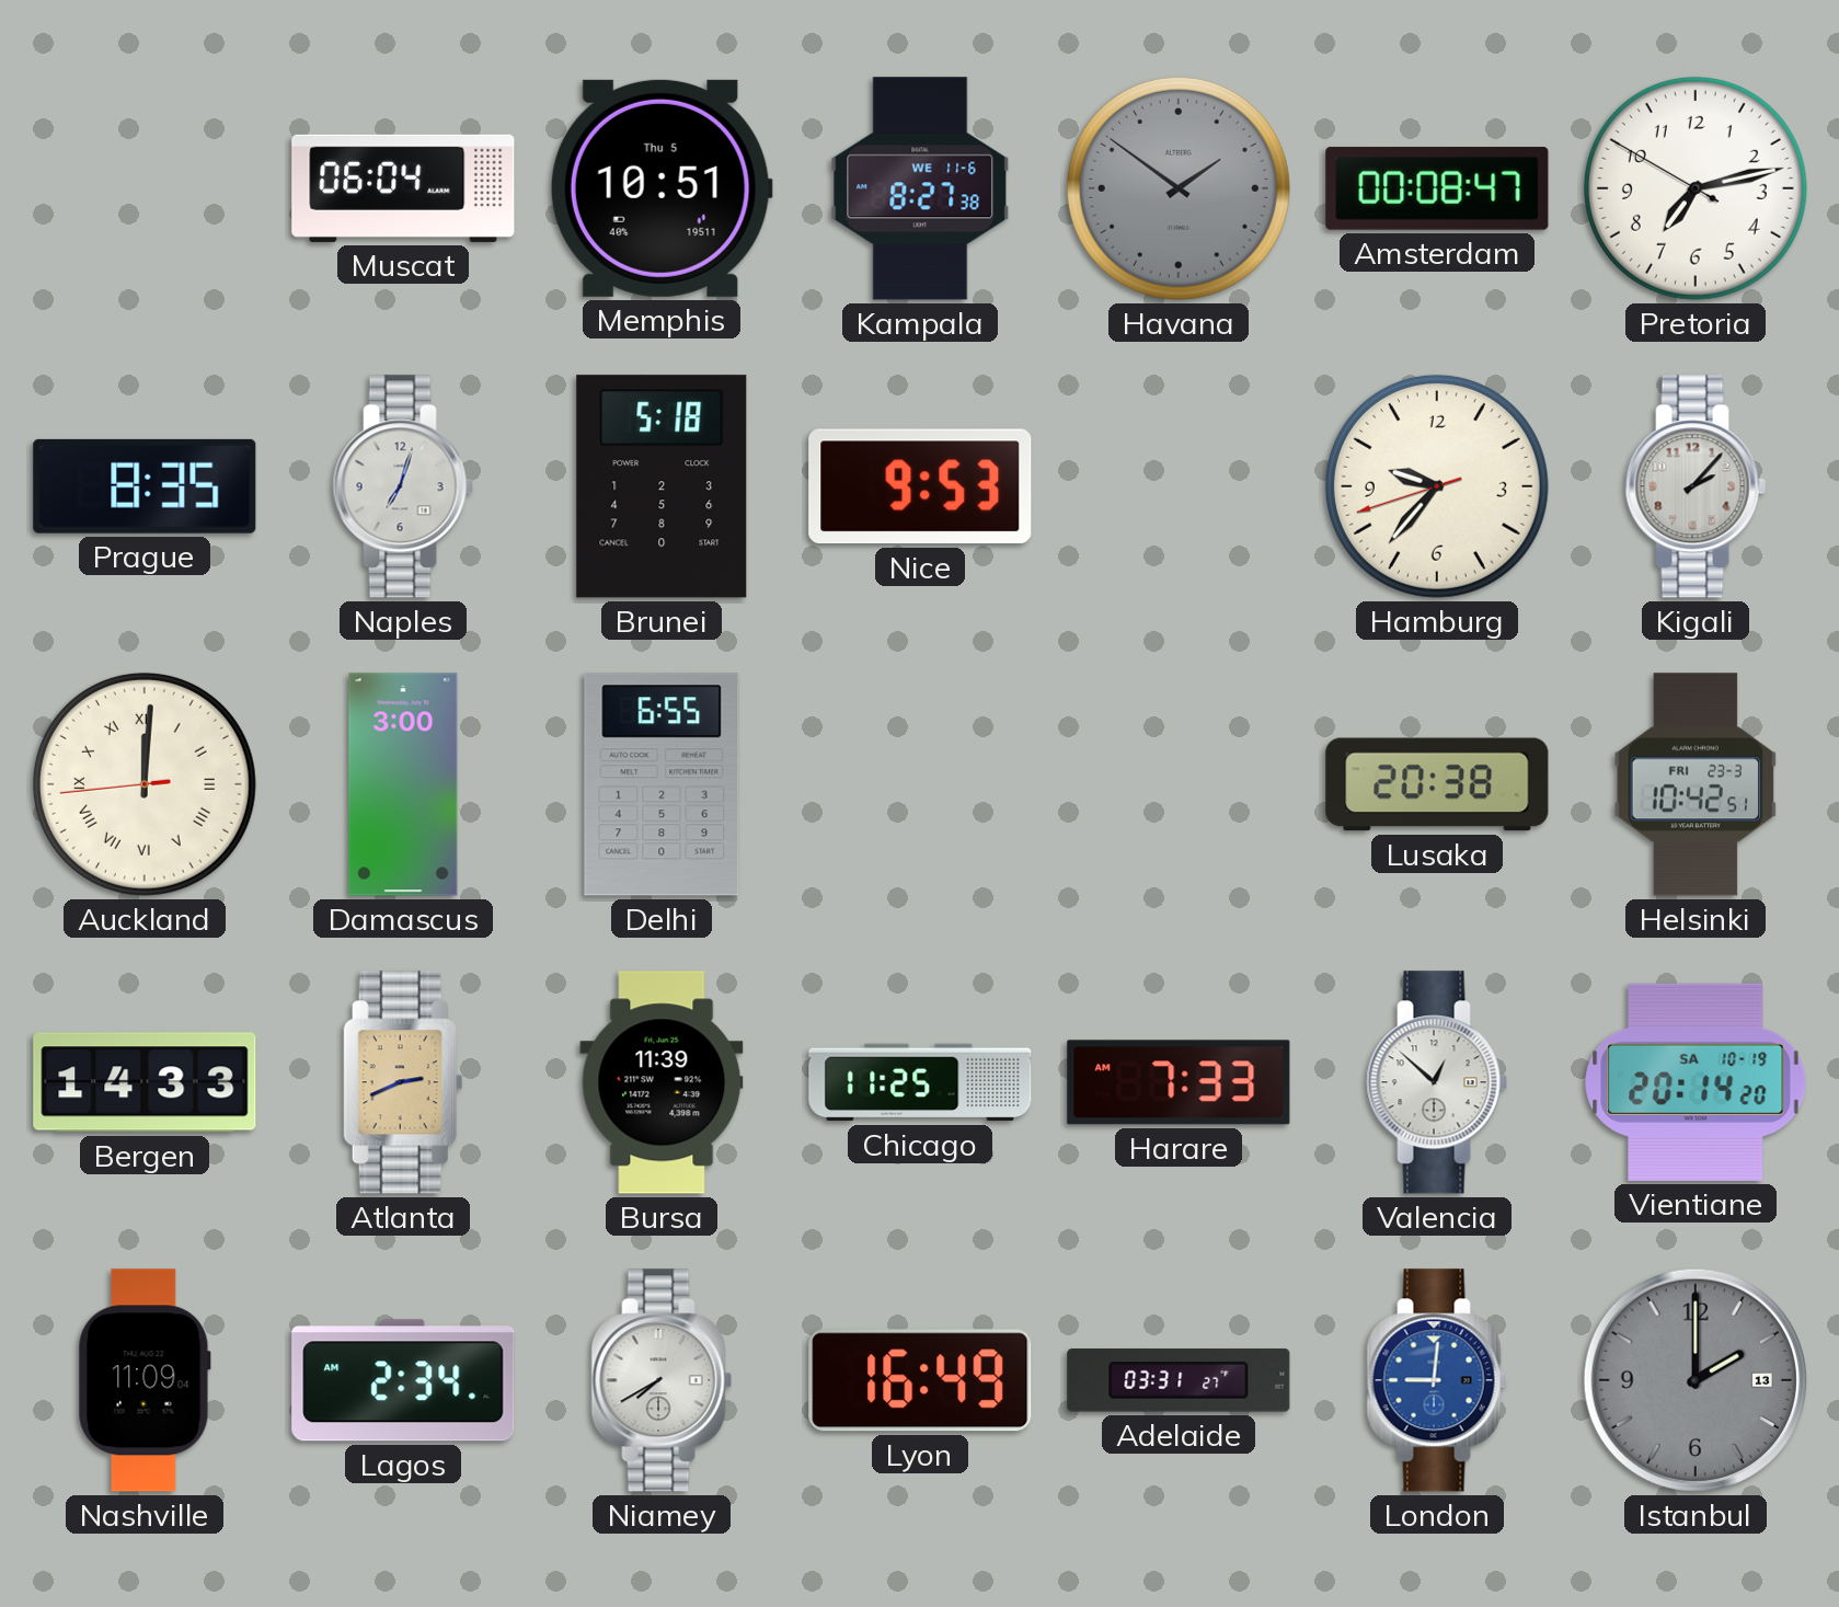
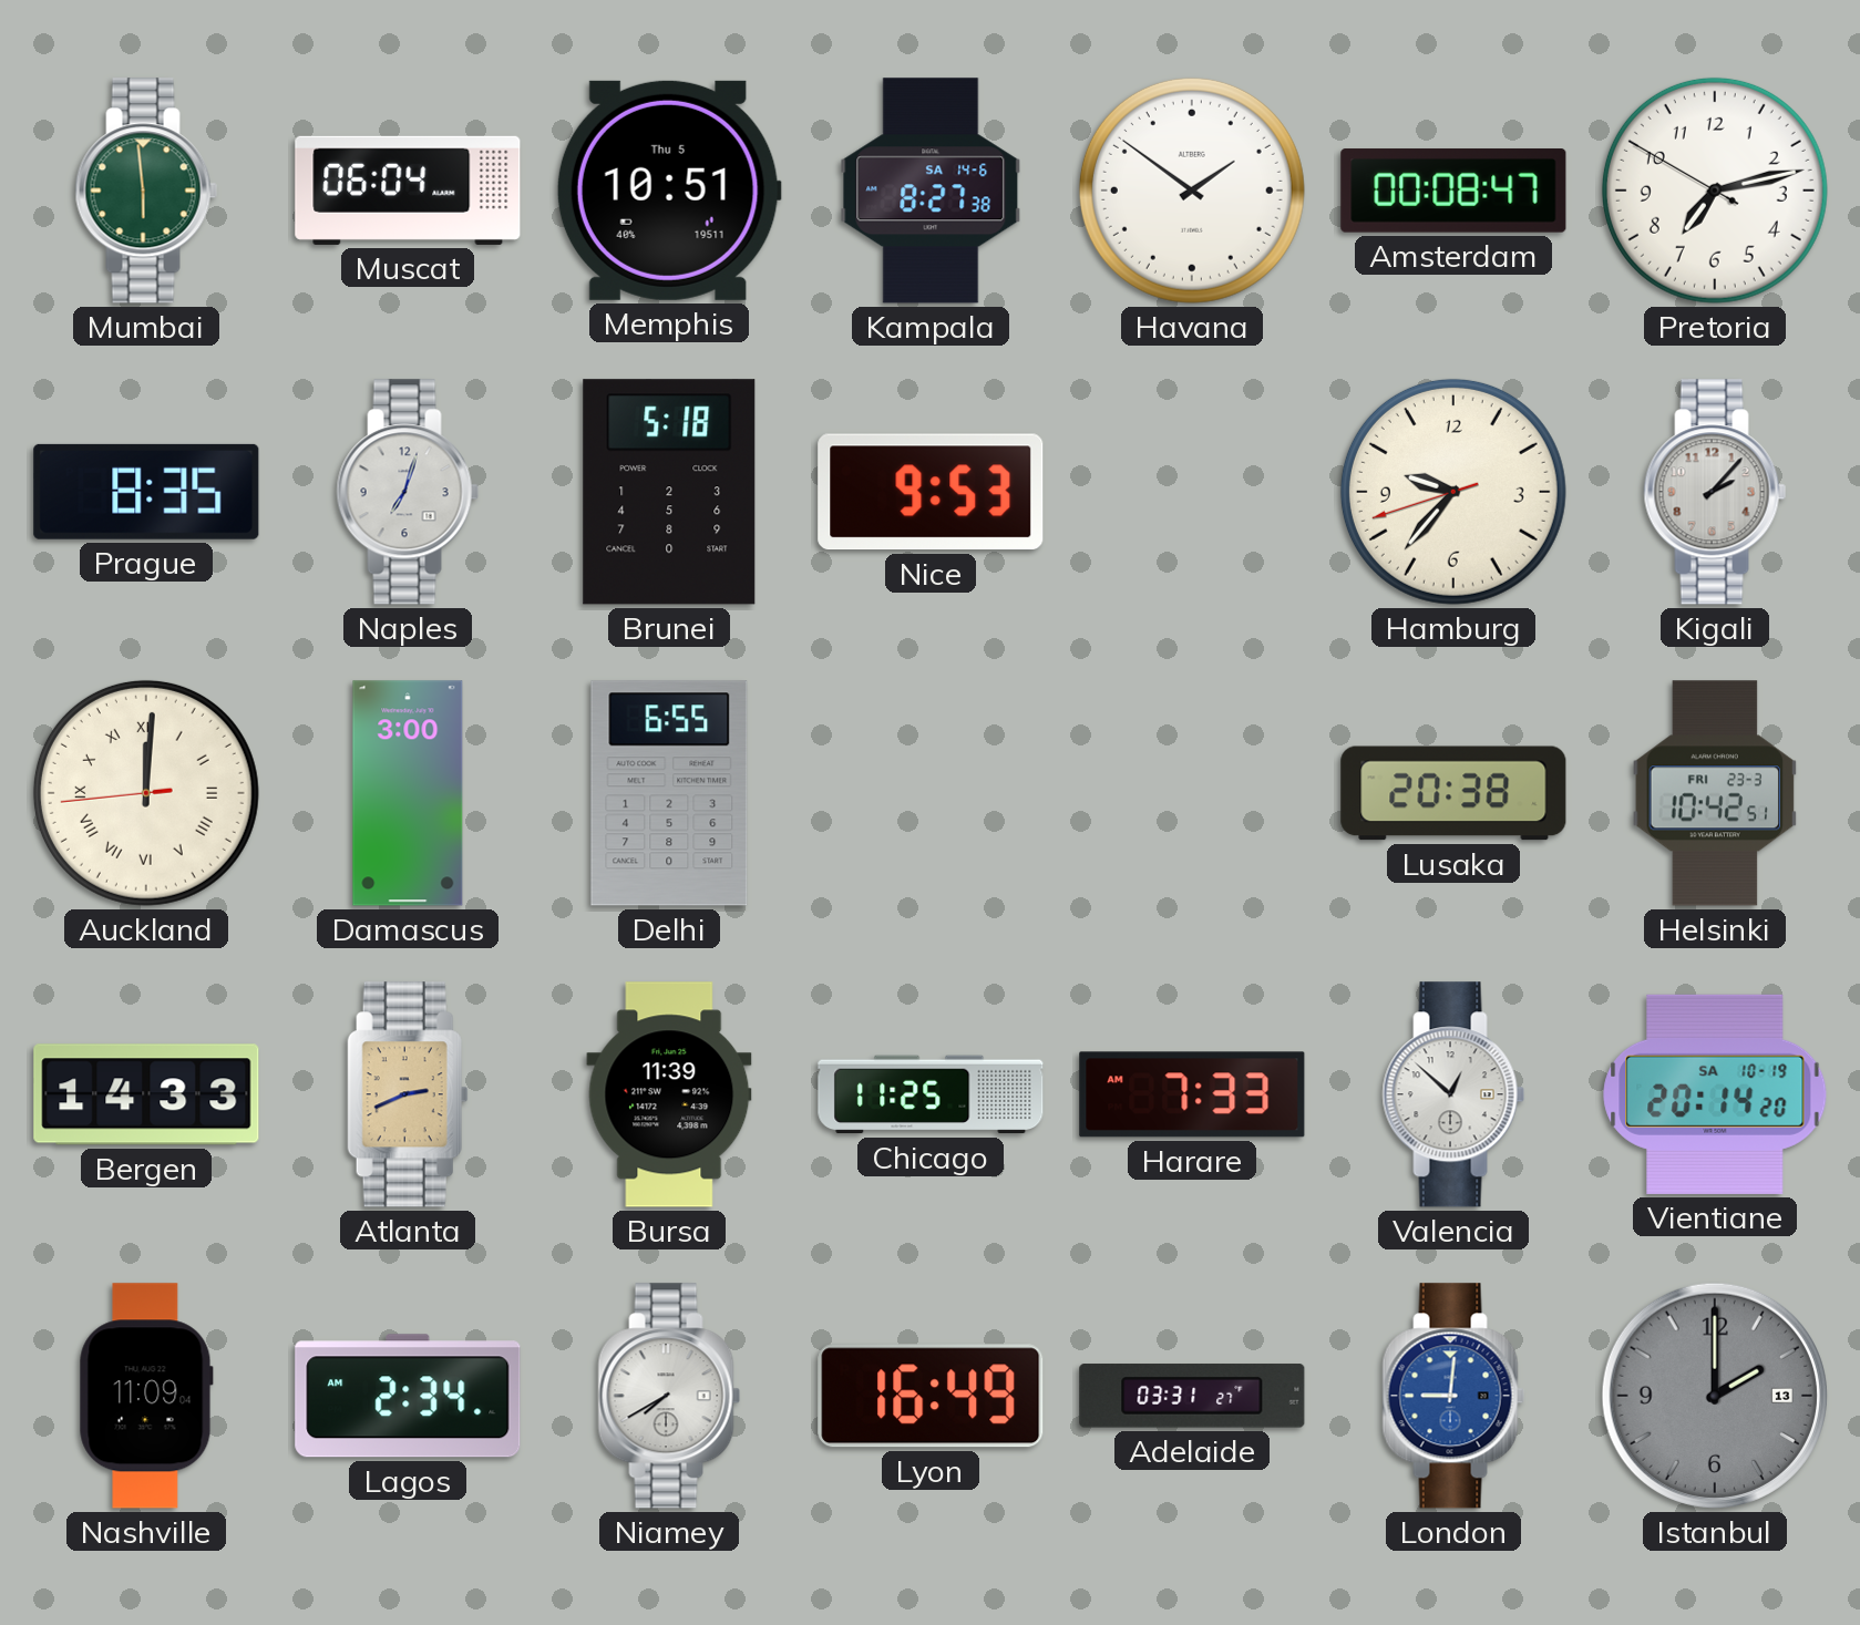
Mumbai: none -> 5:59
Kampala date: WE 11-6 -> SA 14-6
Havana dial: grey -> white
